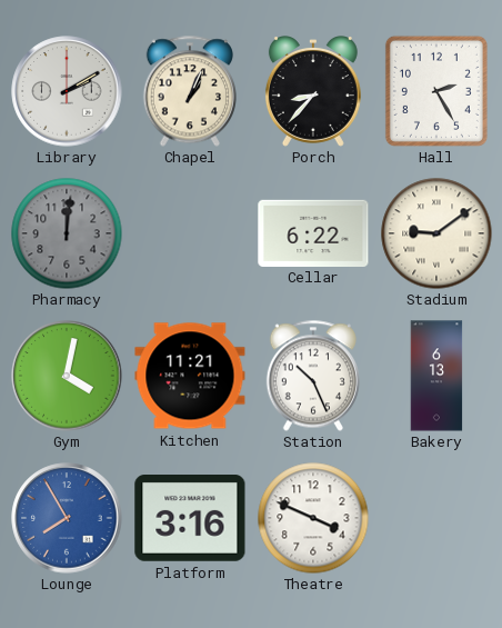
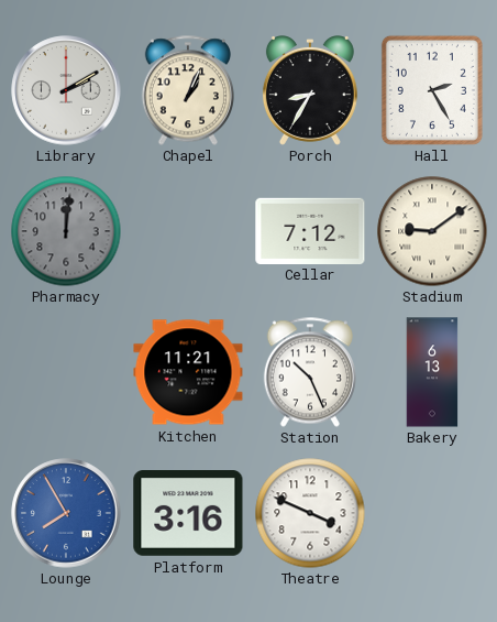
Porch: 8:37 -> 8:35
Cellar: 6:22 -> 7:12
Gym: 4:02 -> none
